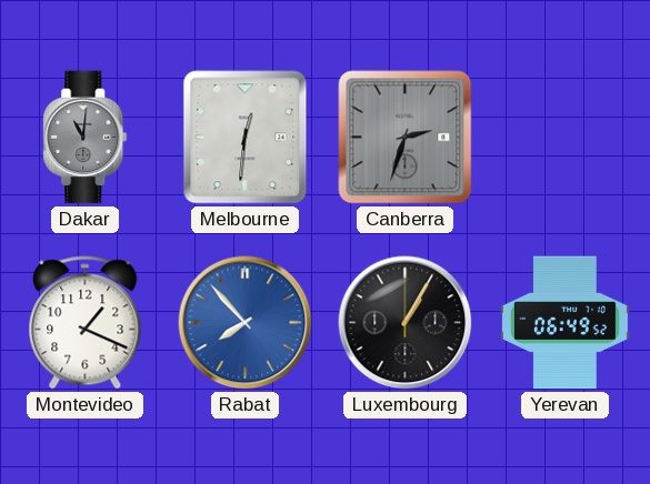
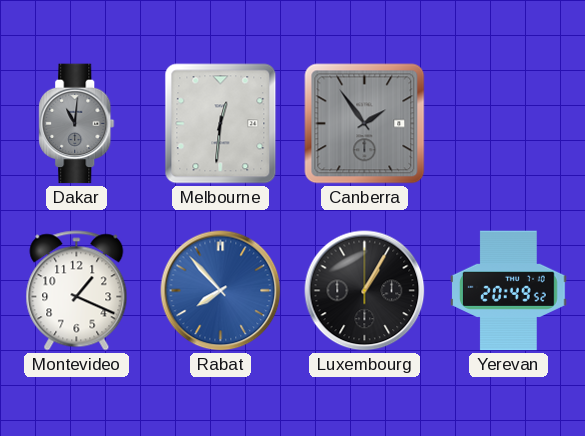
Canberra: 2:33 -> 1:54
Yerevan: 06:49 -> 20:49
